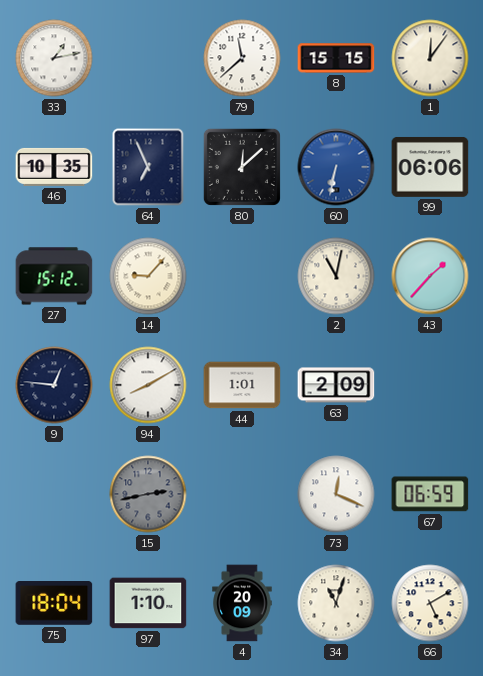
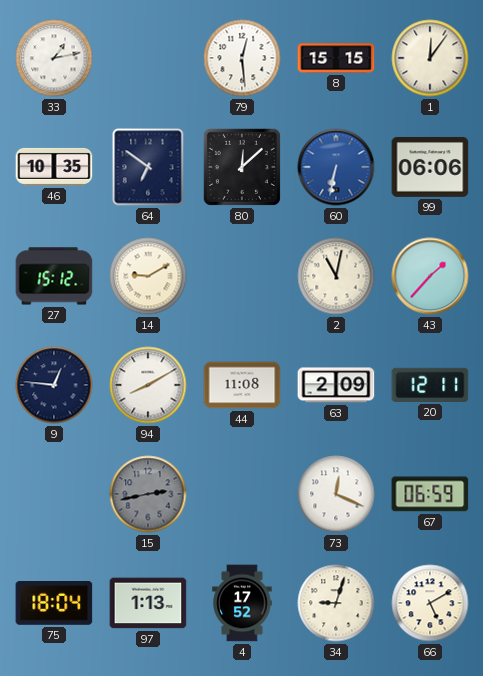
79: 11:38 -> 12:29
64: 6:56 -> 6:51
14: 9:07 -> 9:10
44: 1:01 -> 11:08
20: none -> 12:11
97: 1:10 -> 1:13
4: 20:09 -> 17:52
34: 11:03 -> 9:03
